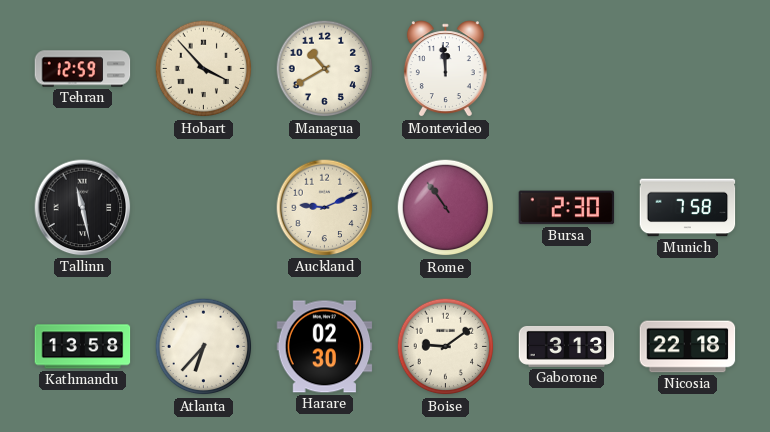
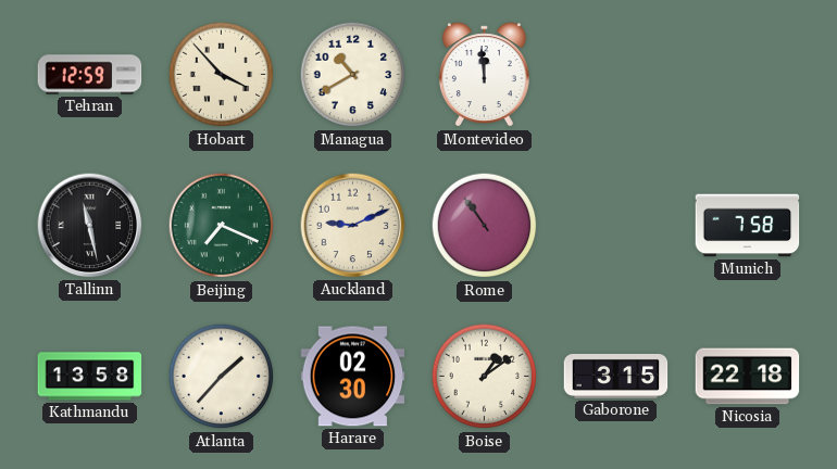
Beijing: none -> 7:19
Bursa: 2:30 -> none
Atlanta: 6:37 -> 1:37
Boise: 9:09 -> 1:09
Gaborone: 3:13 -> 3:15
